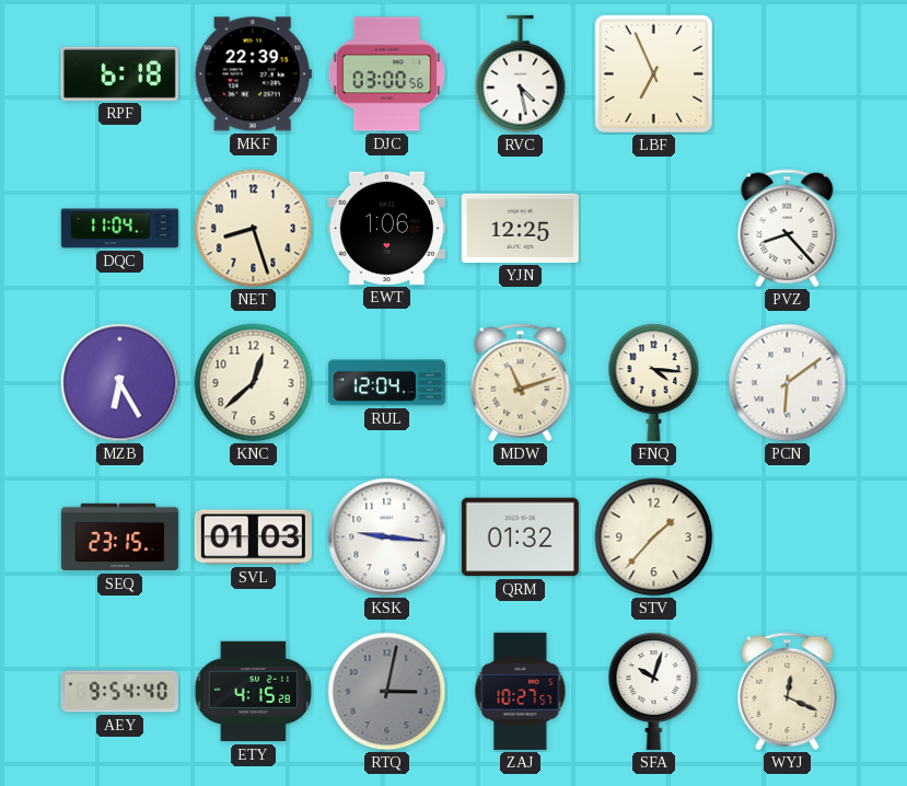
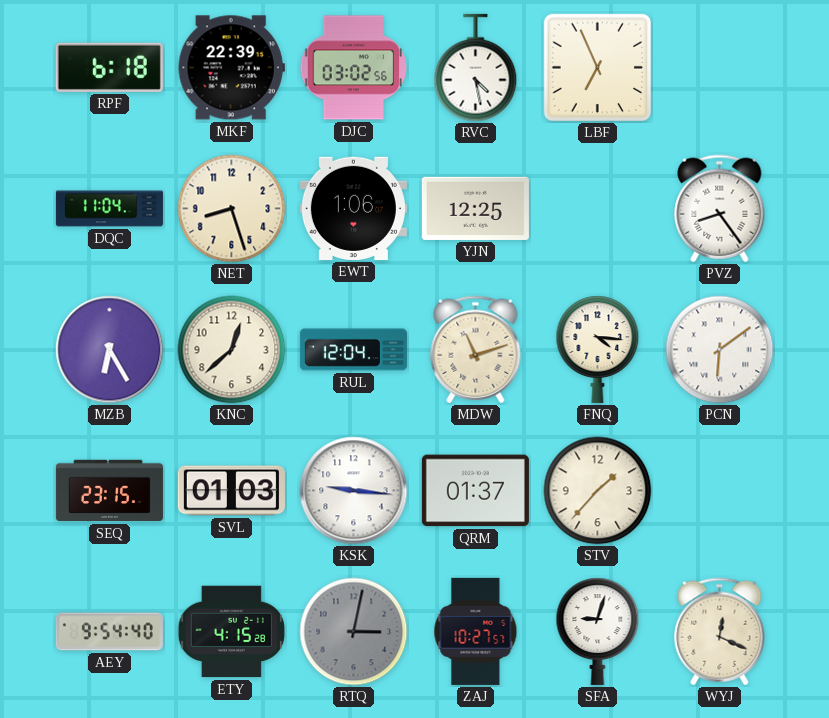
DJC: 03:00 -> 03:02
PVZ: 8:23 -> 8:24
QRM: 01:32 -> 01:37
SFA: 10:03 -> 9:03
